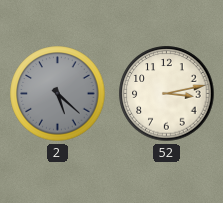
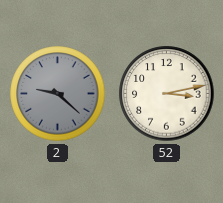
2: 5:22 -> 9:22
